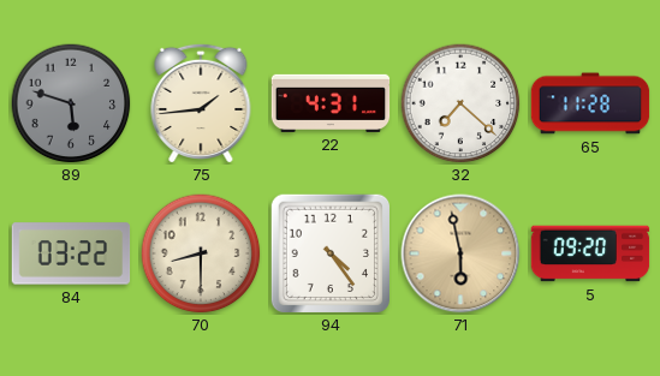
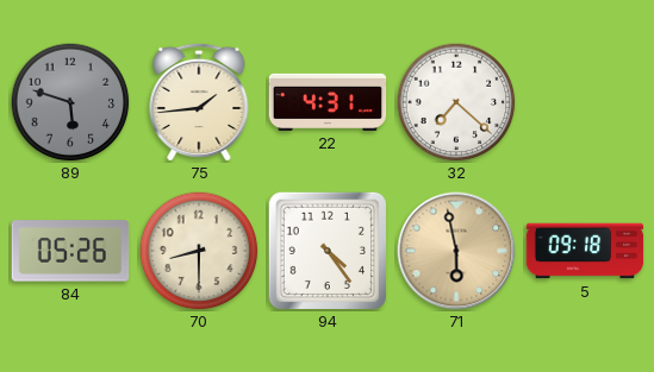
65: 11:28 -> none
84: 03:22 -> 05:26
5: 09:20 -> 09:18
